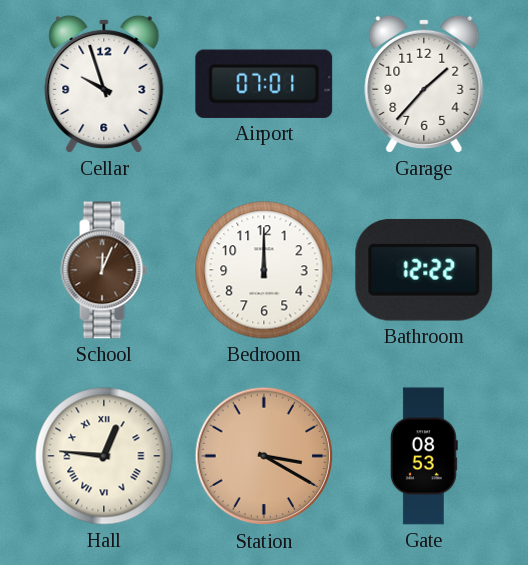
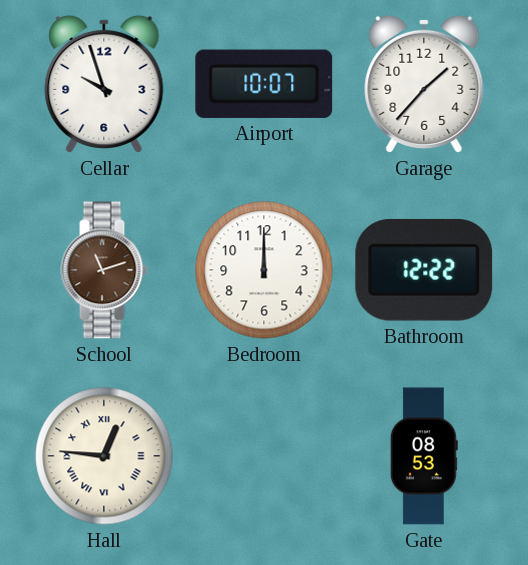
Airport: 07:01 -> 10:07
School: 12:04 -> 11:12
Station: 3:20 -> none
